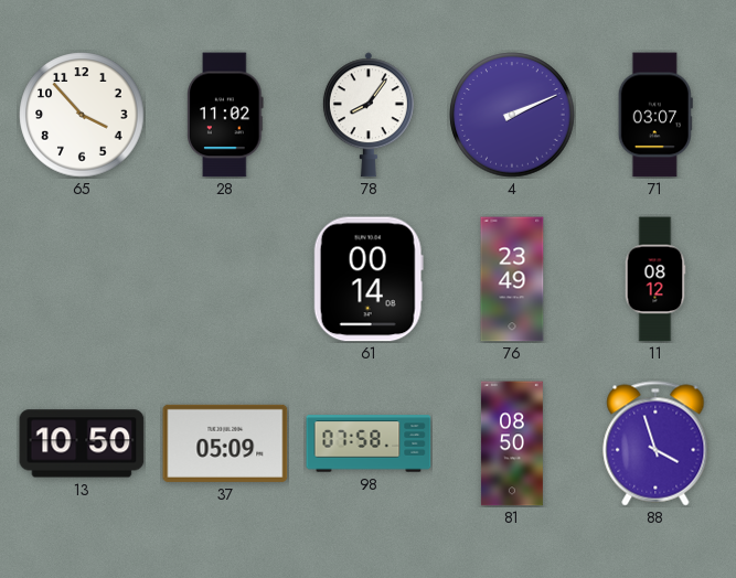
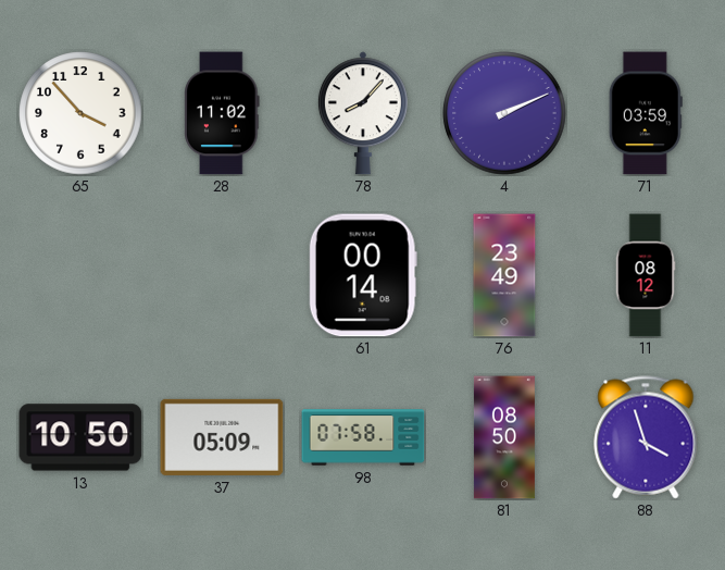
78: 8:06 -> 8:07
71: 03:07 -> 03:59
